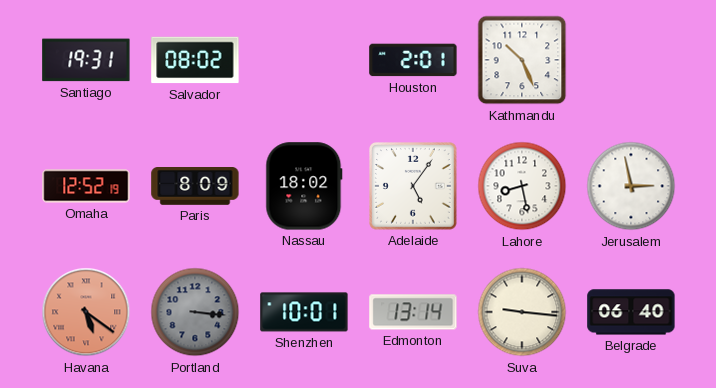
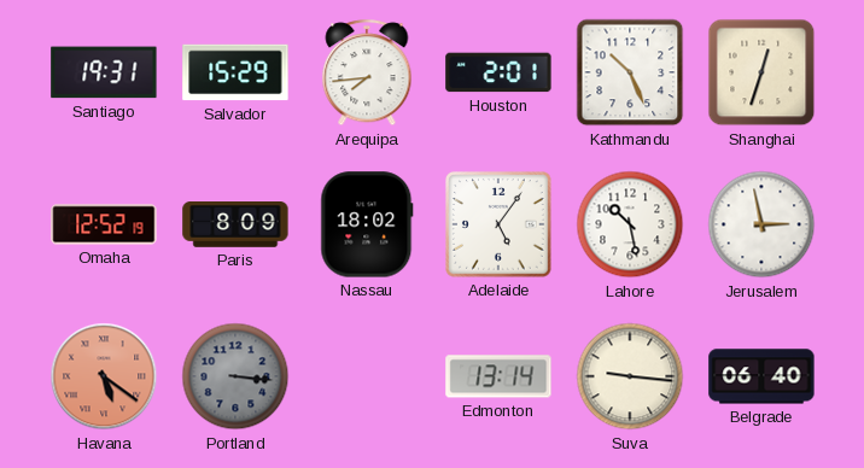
Salvador: 08:02 -> 15:29
Arequipa: none -> 7:44
Shanghai: none -> 12:33
Lahore: 8:28 -> 10:28
Shenzhen: 10:01 -> none
